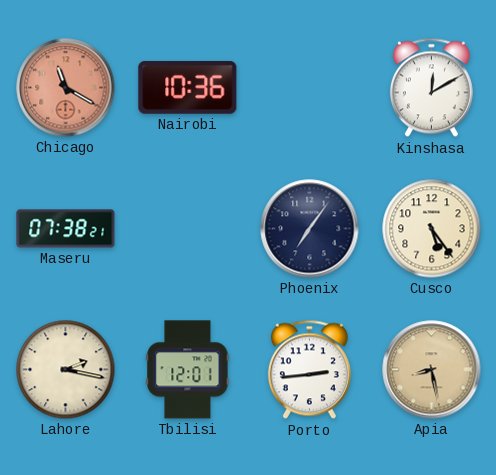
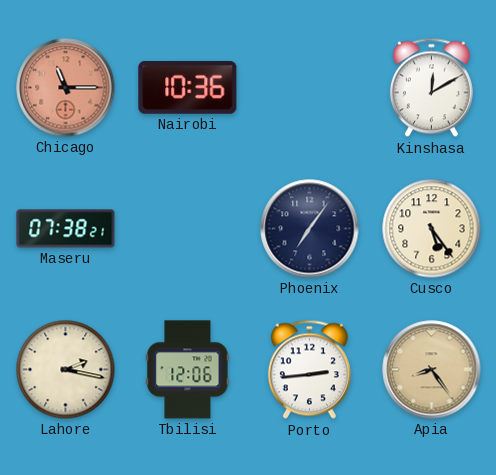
Chicago: 11:20 -> 11:15
Tbilisi: 12:01 -> 12:06
Apia: 8:28 -> 8:24
